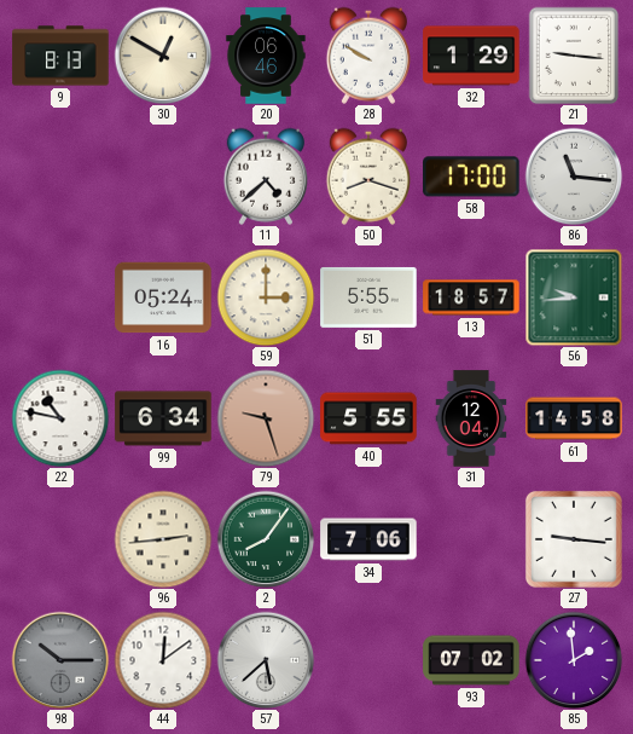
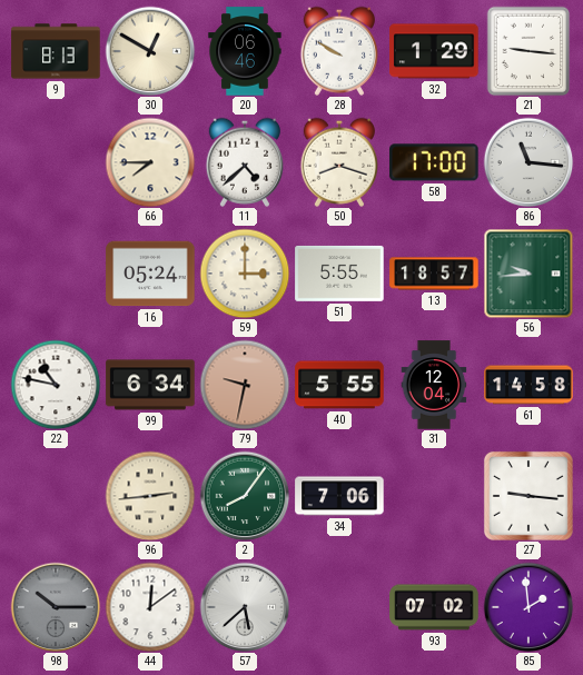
66: none -> 7:45
79: 9:27 -> 9:32
